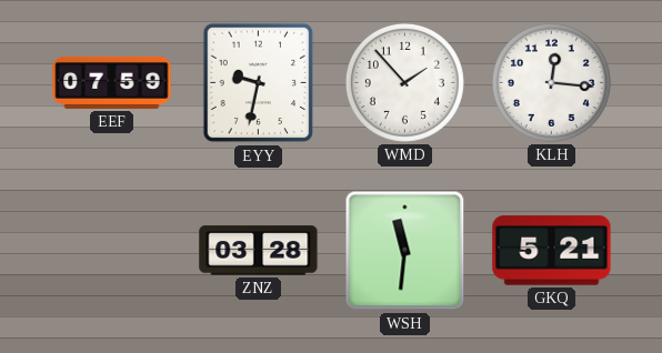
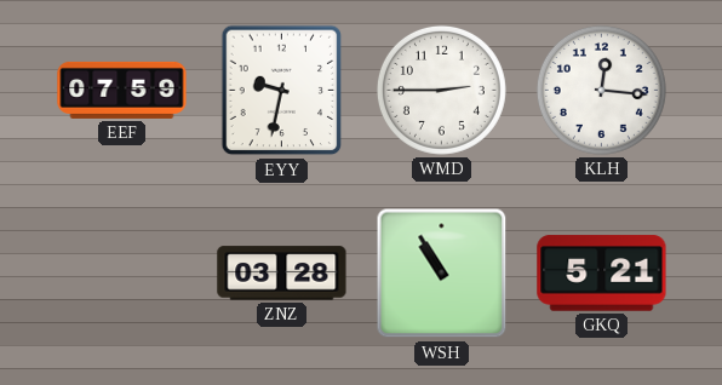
WMD: 1:53 -> 2:45
WSH: 11:31 -> 10:55
